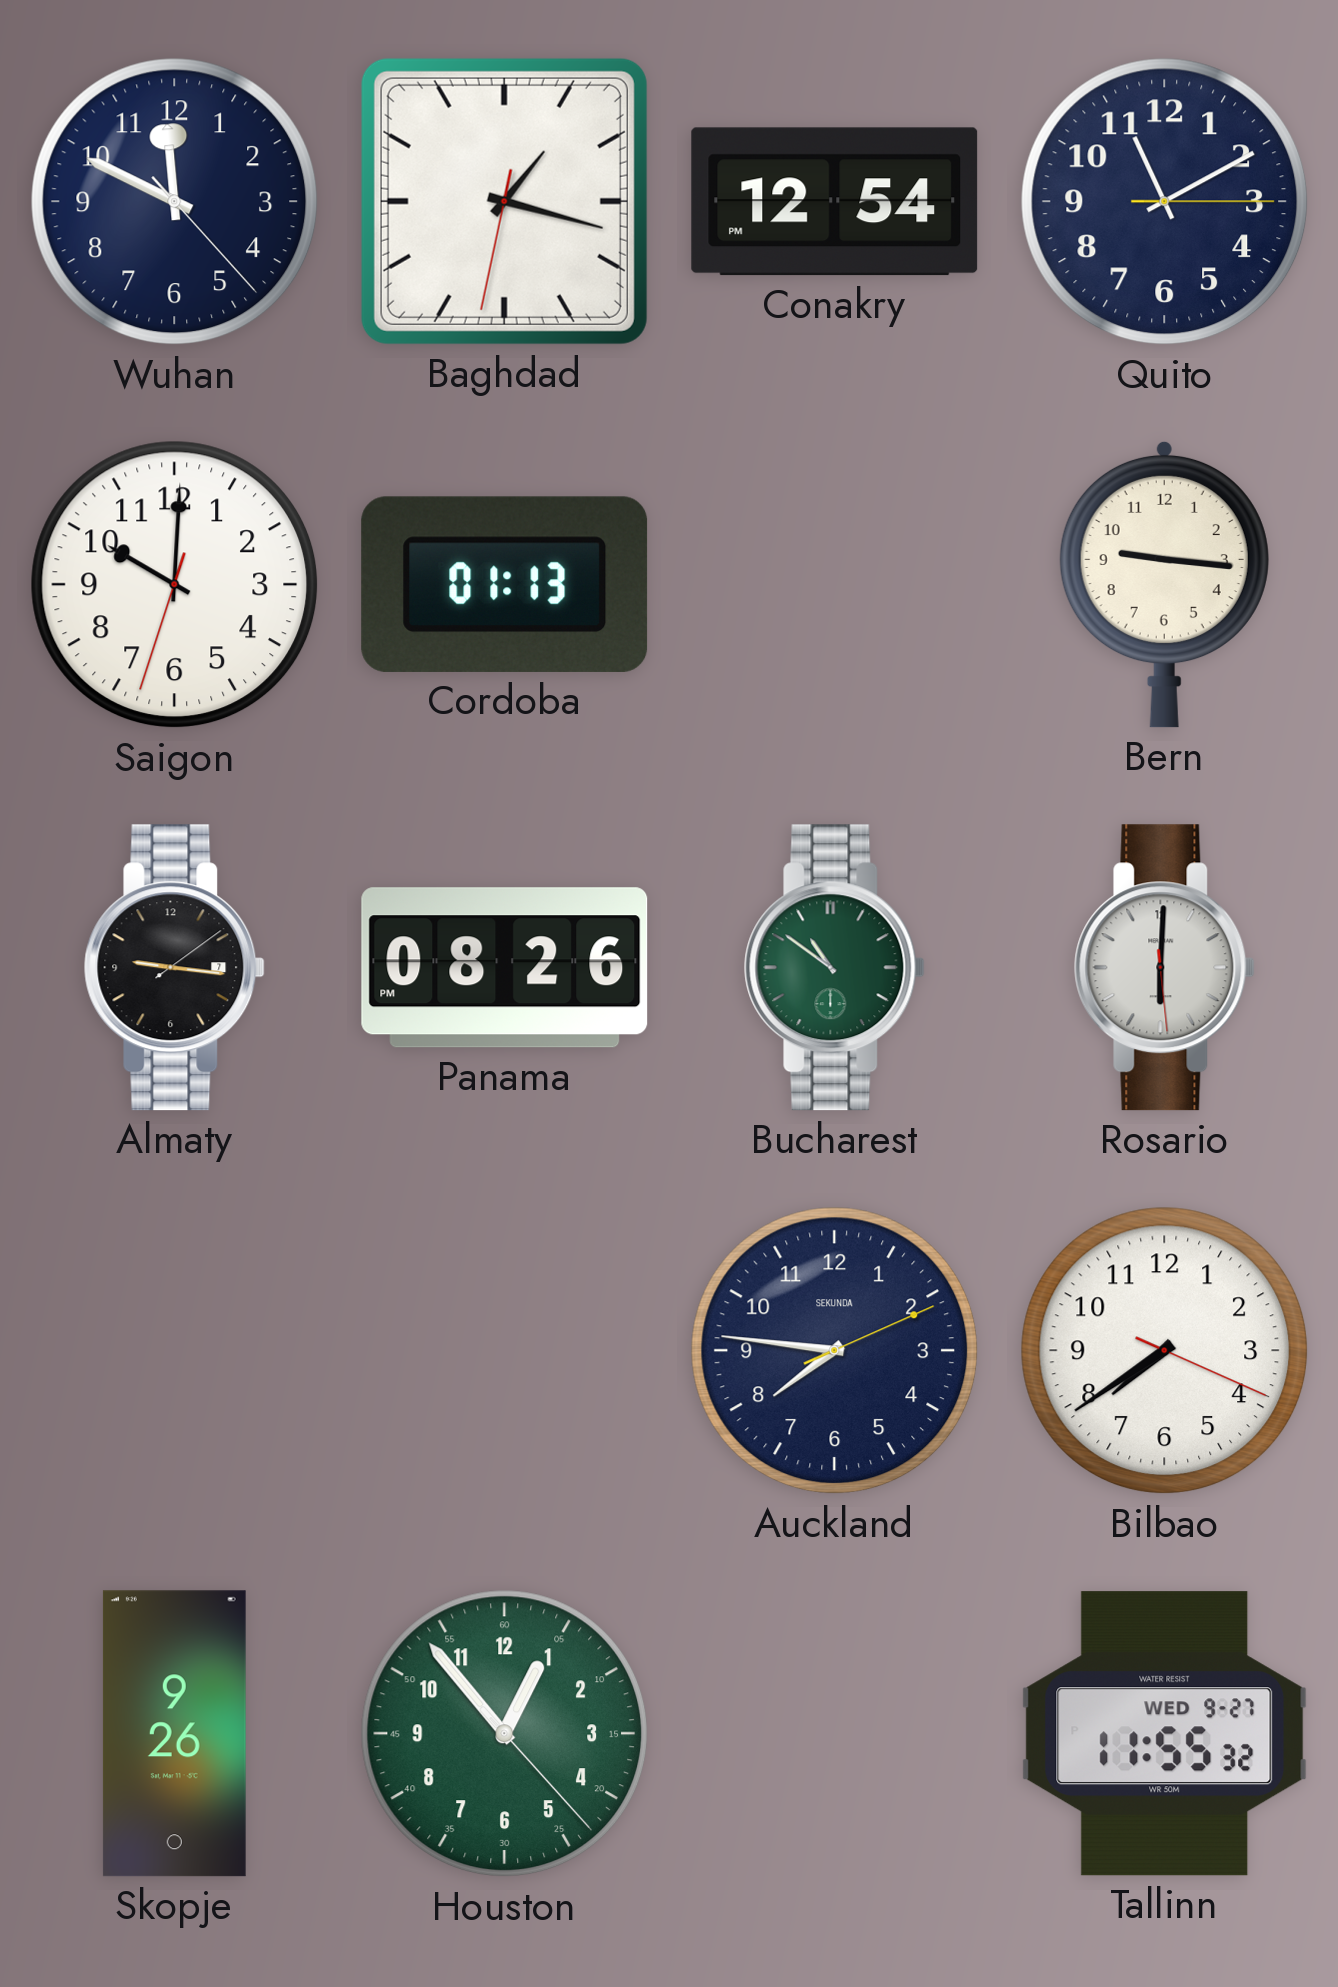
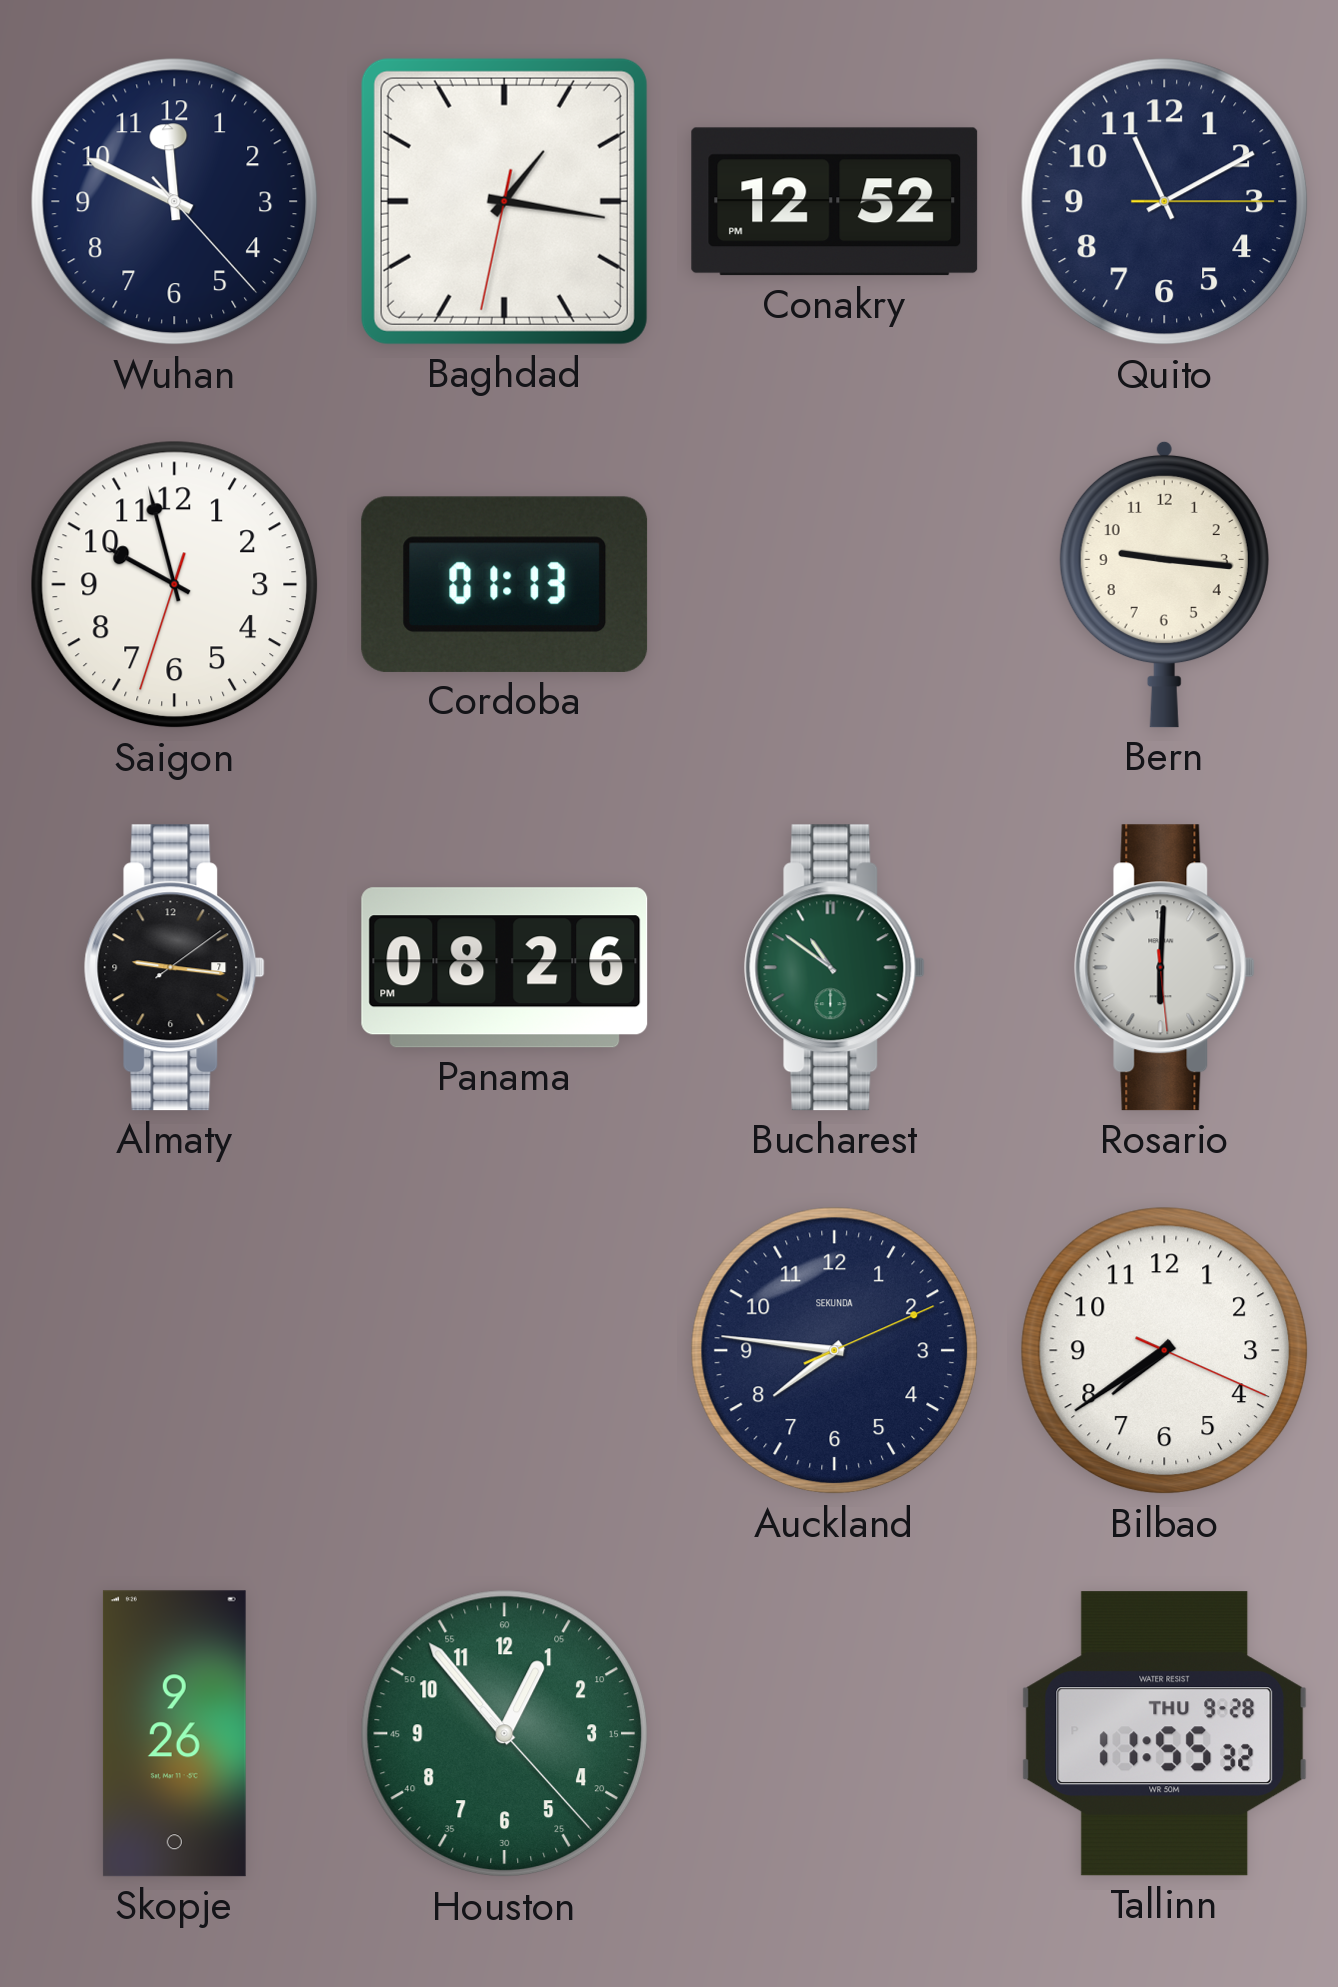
Baghdad: 1:17 -> 1:16
Conakry: 12:54 -> 12:52
Saigon: 10:00 -> 9:57
Tallinn date: WED 9-27 -> THU 9-28
